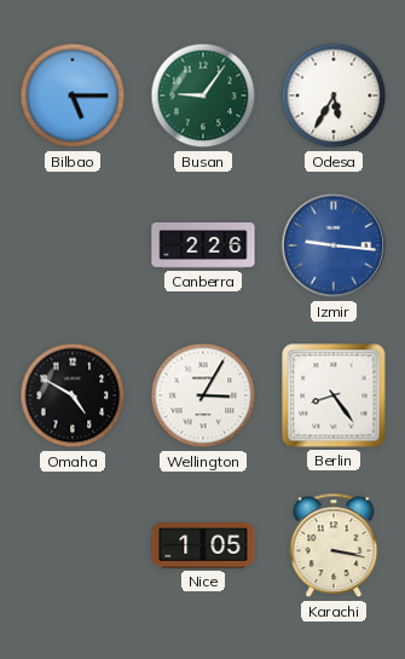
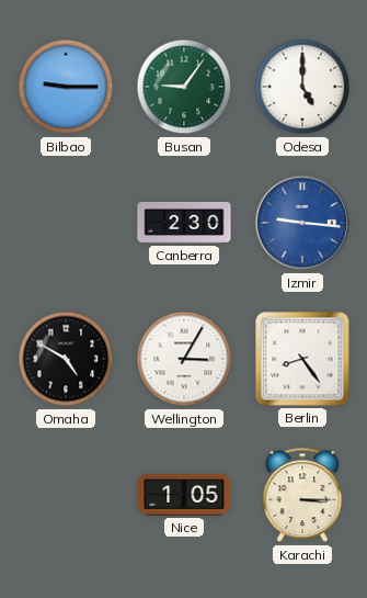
Bilbao: 5:15 -> 9:15
Odesa: 5:35 -> 5:00
Canberra: 2:26 -> 2:30
Karachi: 3:17 -> 3:15
